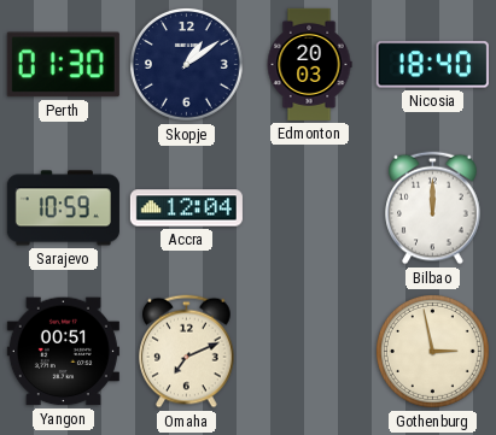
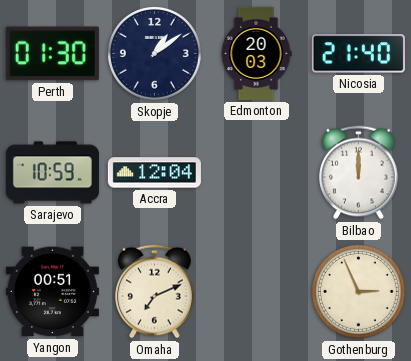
Nicosia: 18:40 -> 21:40
Gothenburg: 2:58 -> 2:56
